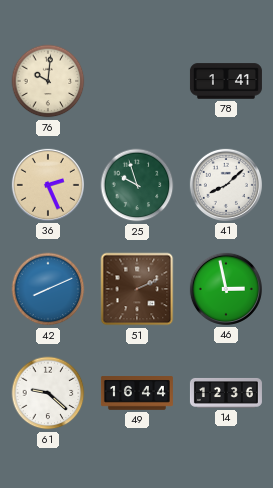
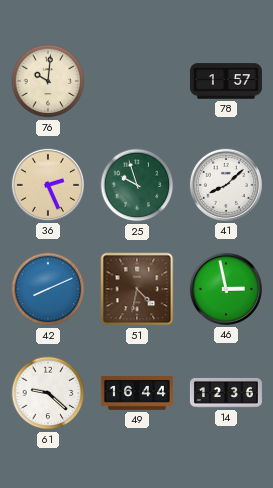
78: 1:41 -> 1:57
51: 2:11 -> 4:32
